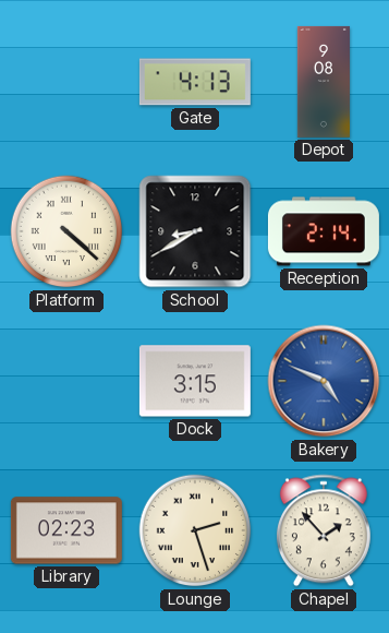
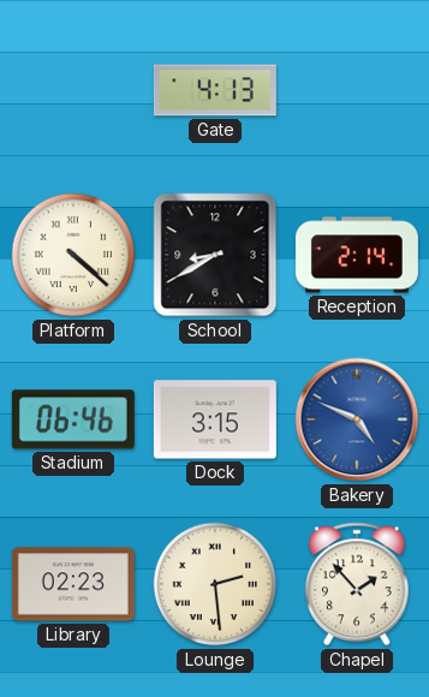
Depot: 9:08 -> none
Stadium: none -> 06:46
Lounge: 2:27 -> 2:29
